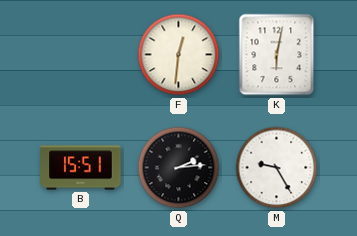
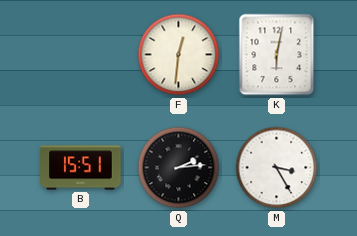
M: 9:25 -> 3:25
